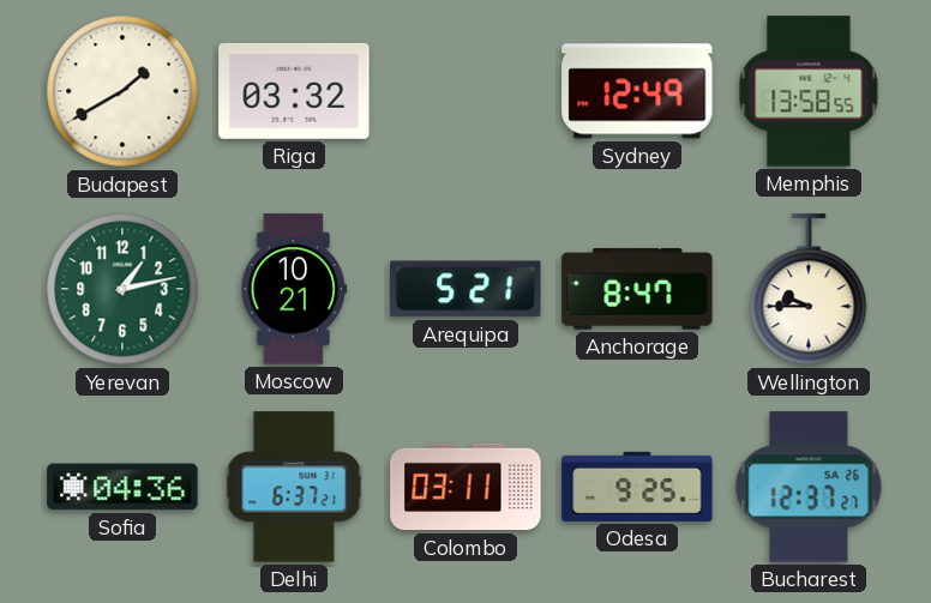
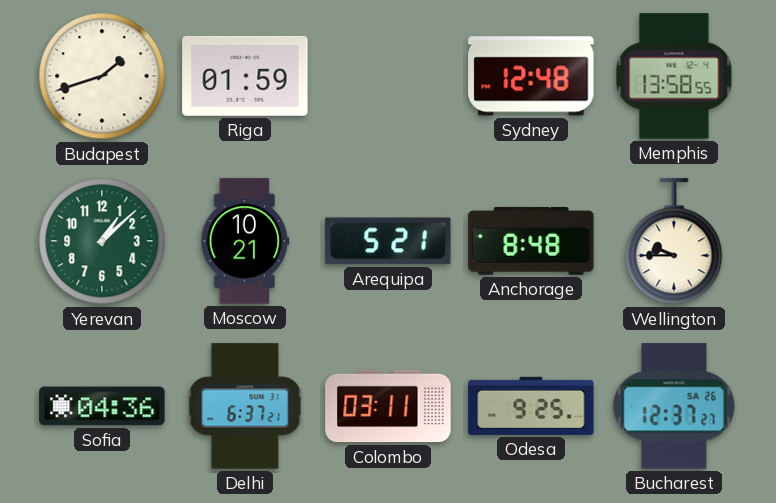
Budapest: 1:40 -> 1:42
Riga: 03:32 -> 01:59
Sydney: 12:49 -> 12:48
Yerevan: 1:13 -> 1:08
Anchorage: 8:47 -> 8:48
